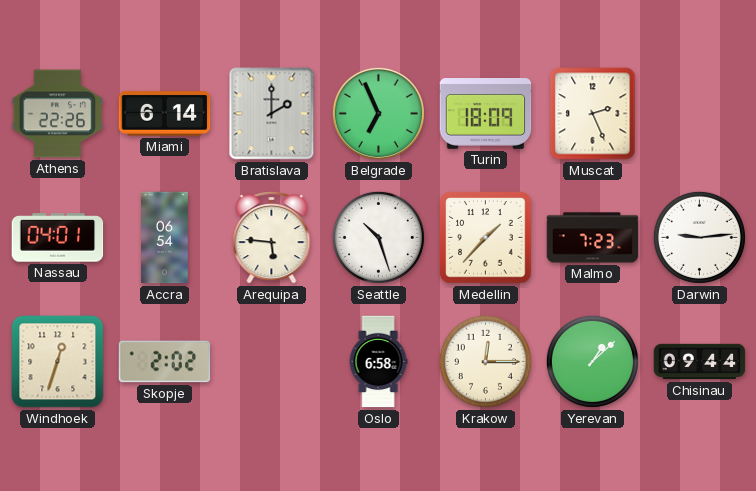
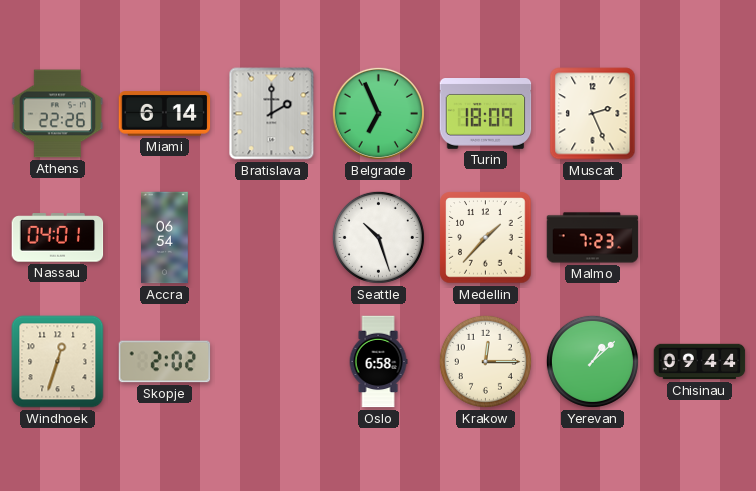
Arequipa: 5:46 -> none
Darwin: 9:14 -> none
